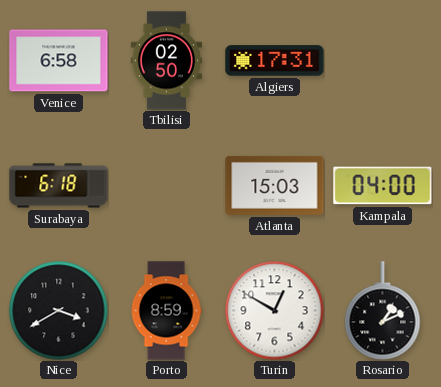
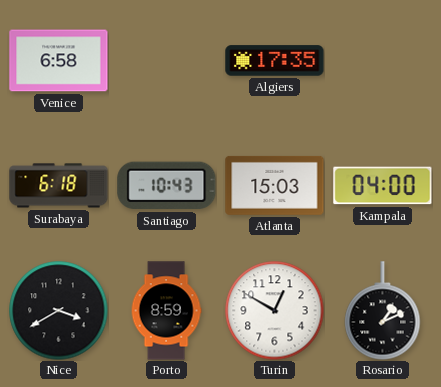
Tbilisi: 02:50 -> none
Algiers: 17:31 -> 17:35
Santiago: none -> 10:43
